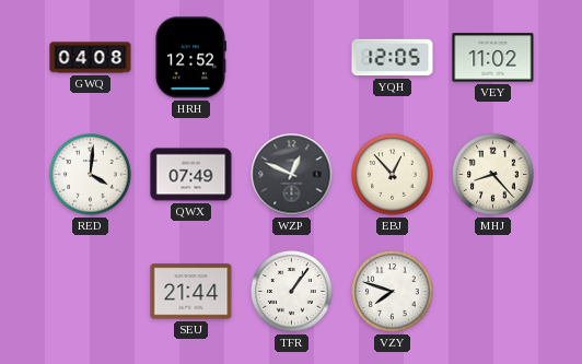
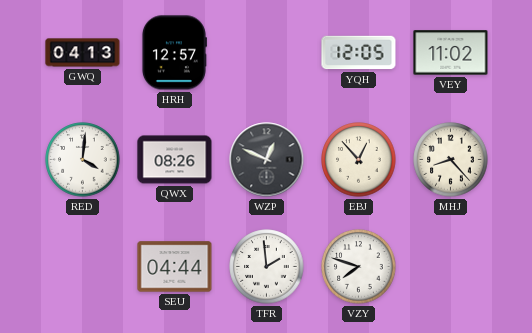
GWQ: 04:08 -> 04:13
HRH: 12:52 -> 12:57
QWX: 07:49 -> 08:26
SEU: 21:44 -> 04:44
TFR: 1:06 -> 1:59
